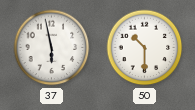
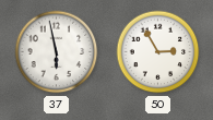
50: 10:30 -> 2:55
